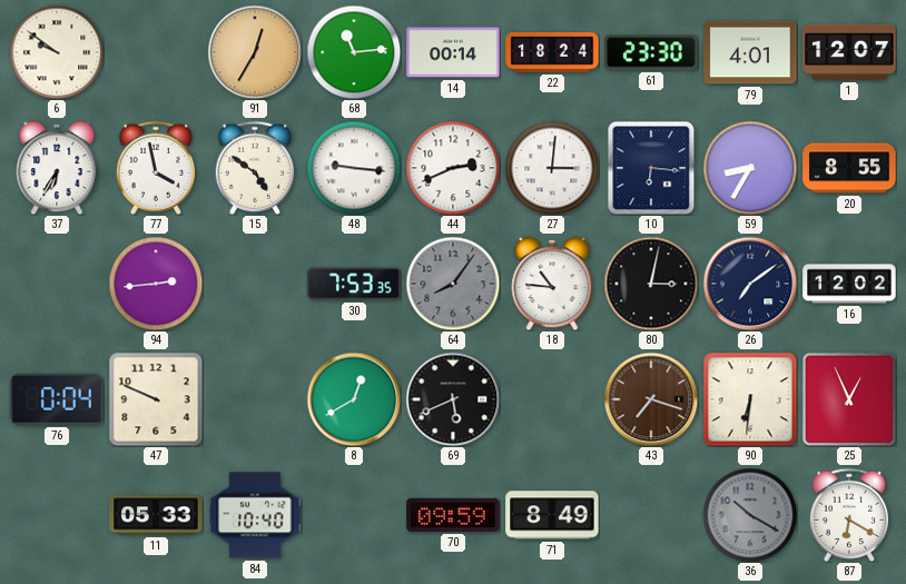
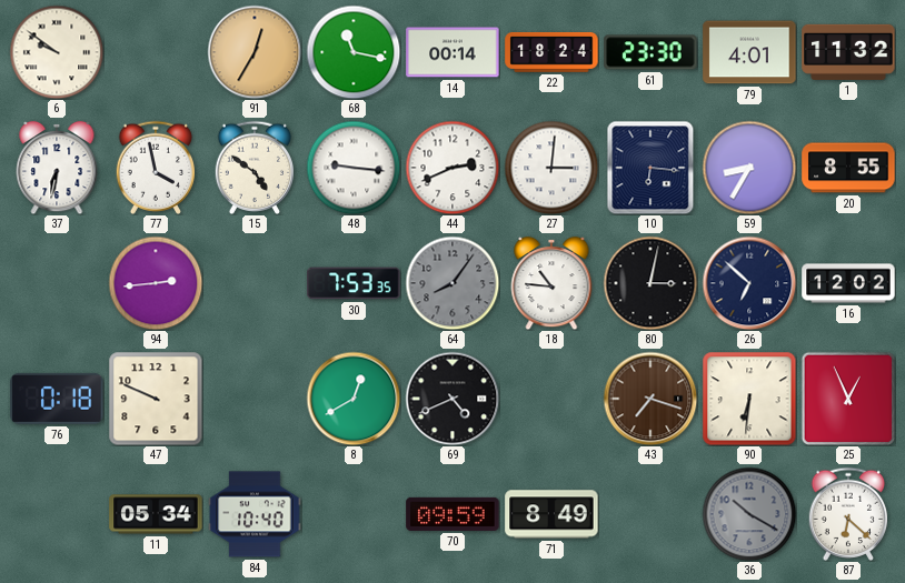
68: 11:14 -> 11:17
1: 12:07 -> 11:32
37: 6:35 -> 6:32
26: 7:09 -> 6:52
76: 0:04 -> 0:18
69: 5:41 -> 4:41
11: 05:33 -> 05:34
87: 6:20 -> 6:22
